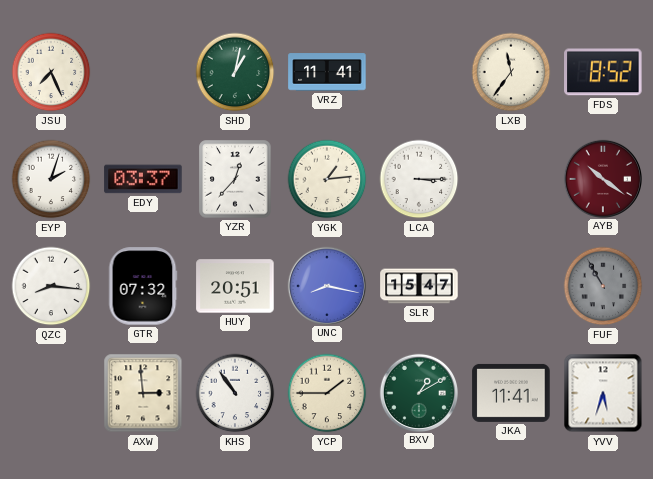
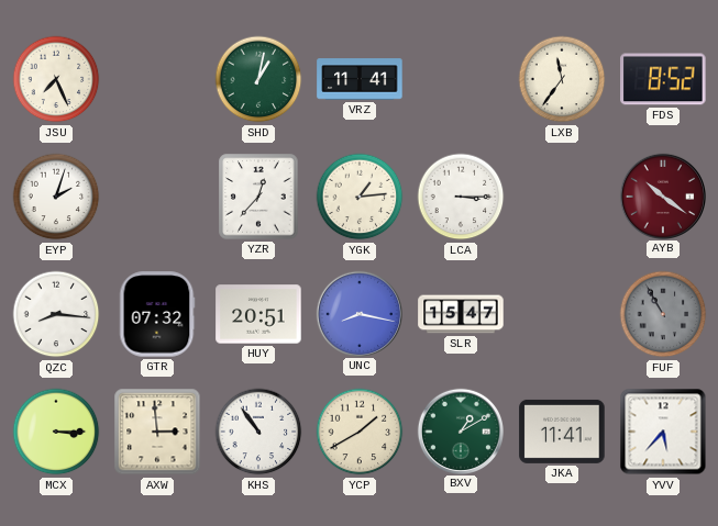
EDY: 03:37 -> none
MCX: none -> 3:15
YCP: 1:45 -> 1:40
YVV: 5:33 -> 5:37
